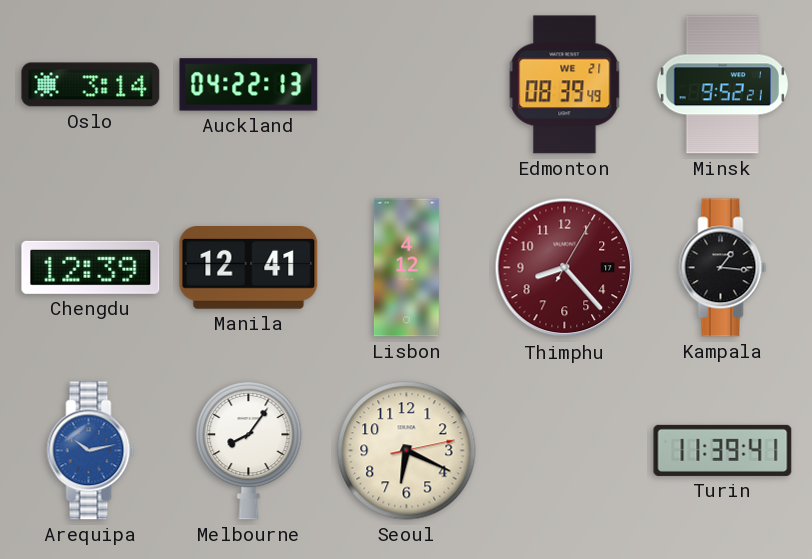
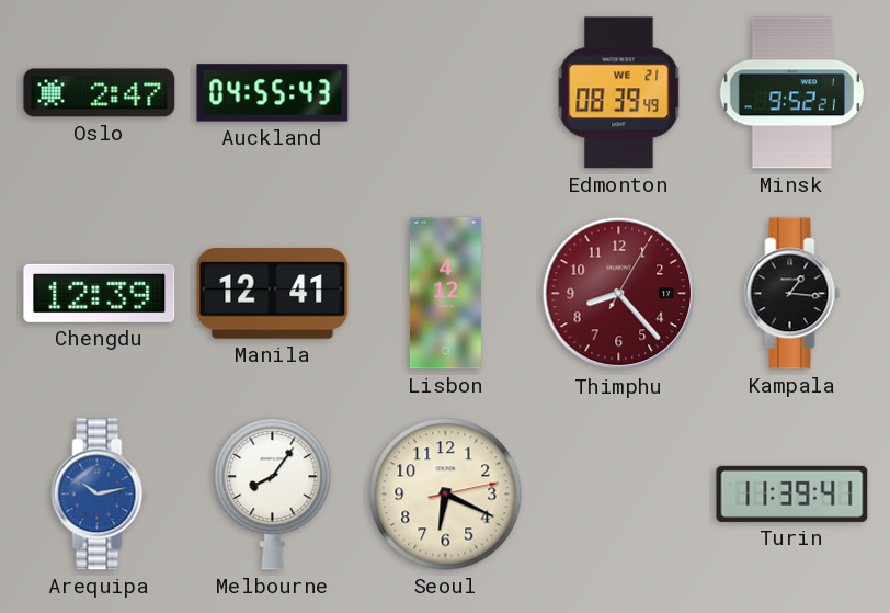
Oslo: 3:14 -> 2:47
Auckland: 04:22 -> 04:55
